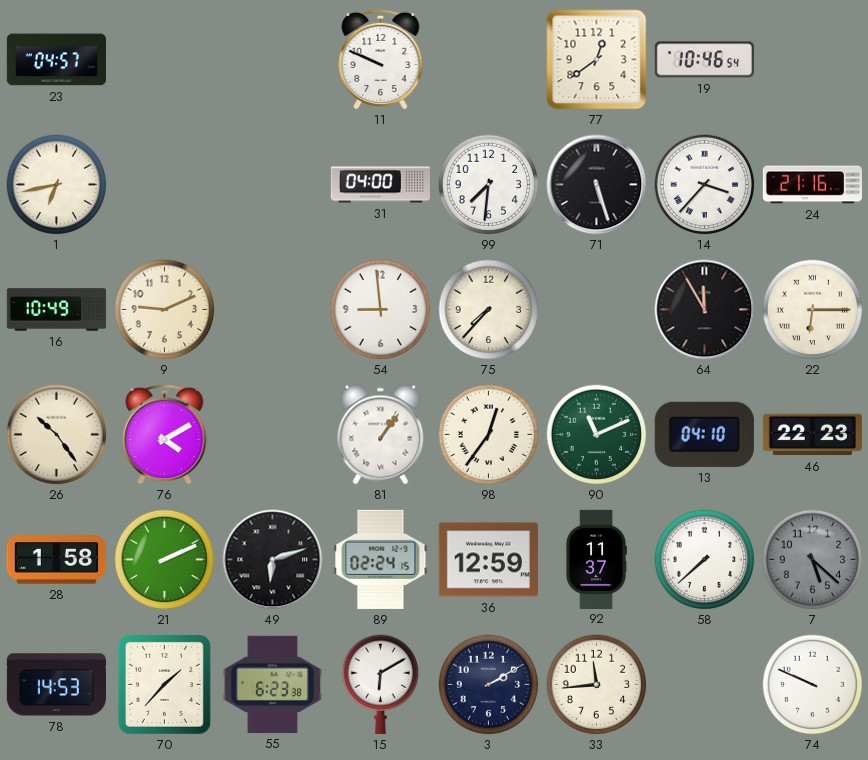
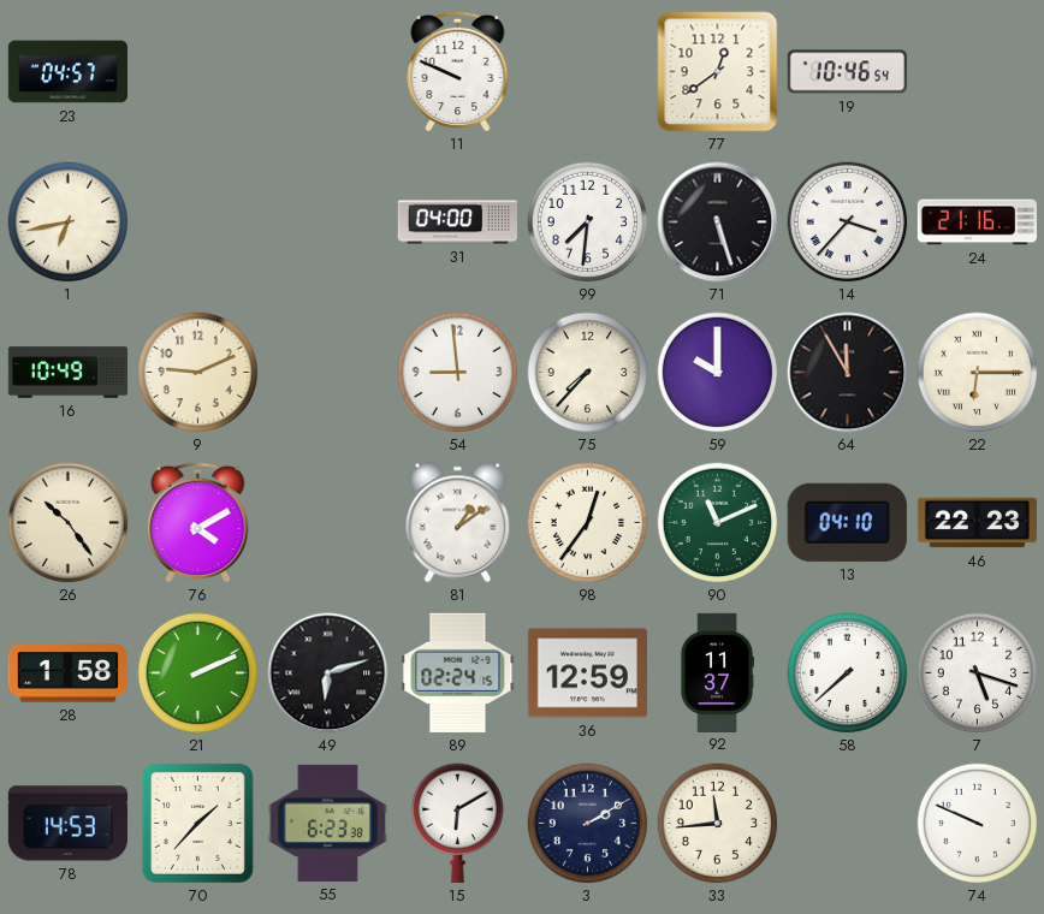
59: none -> 10:00
81: 1:06 -> 1:09
7: 5:22 -> 5:18
7 dial: grey -> white
